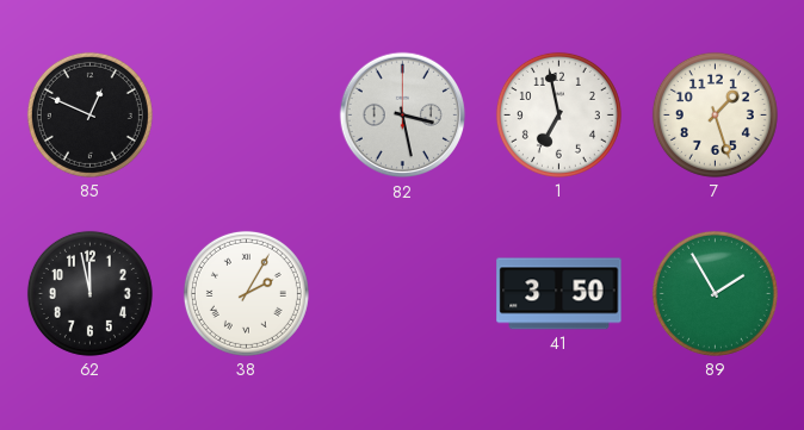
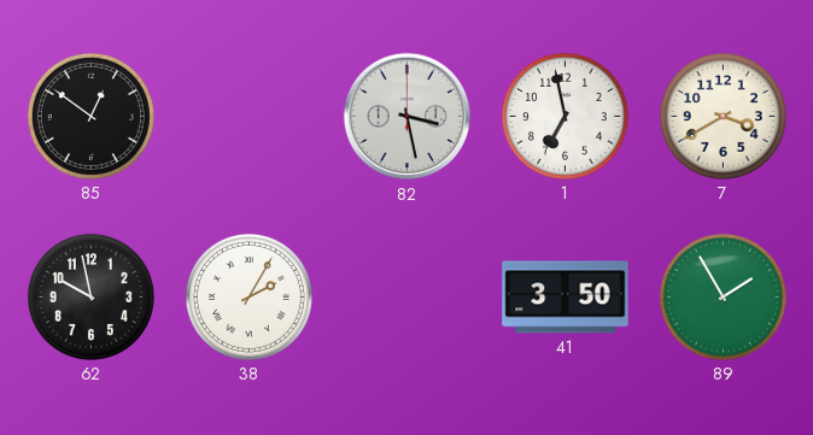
85: 12:49 -> 12:51
7: 1:27 -> 3:40
62: 11:58 -> 9:58
